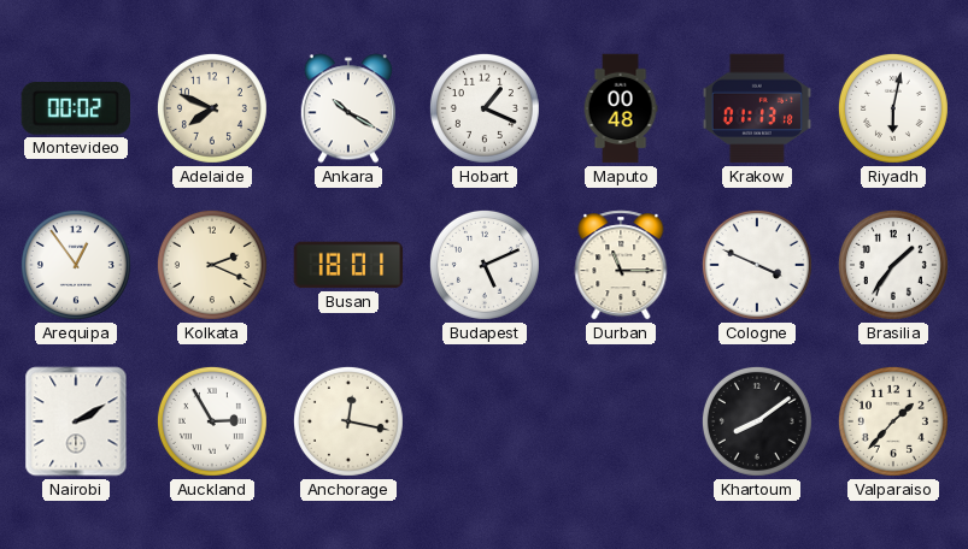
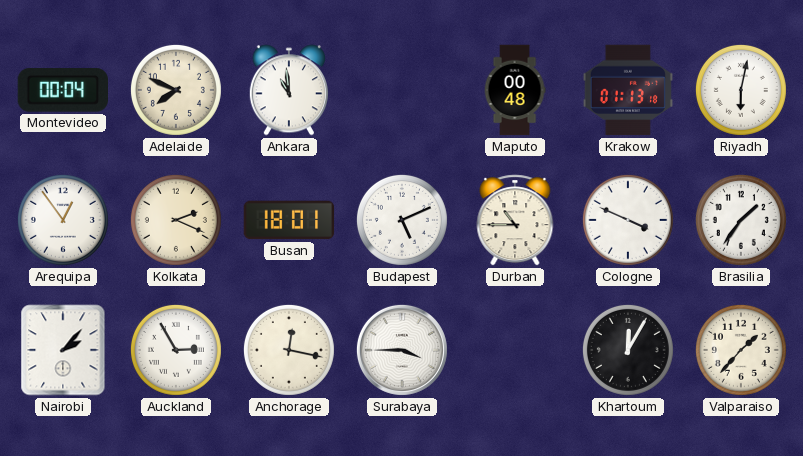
Montevideo: 00:02 -> 00:04
Ankara: 10:20 -> 10:59
Hobart: 1:19 -> none
Durban: 11:15 -> 10:45
Nairobi: 2:10 -> 2:07
Surabaya: none -> 3:45
Khartoum: 8:09 -> 12:05
